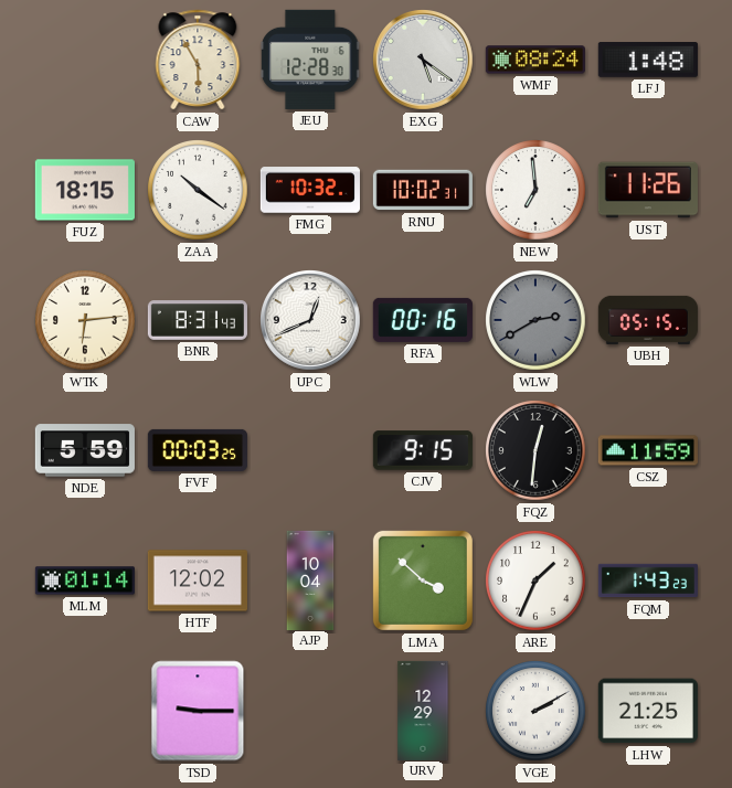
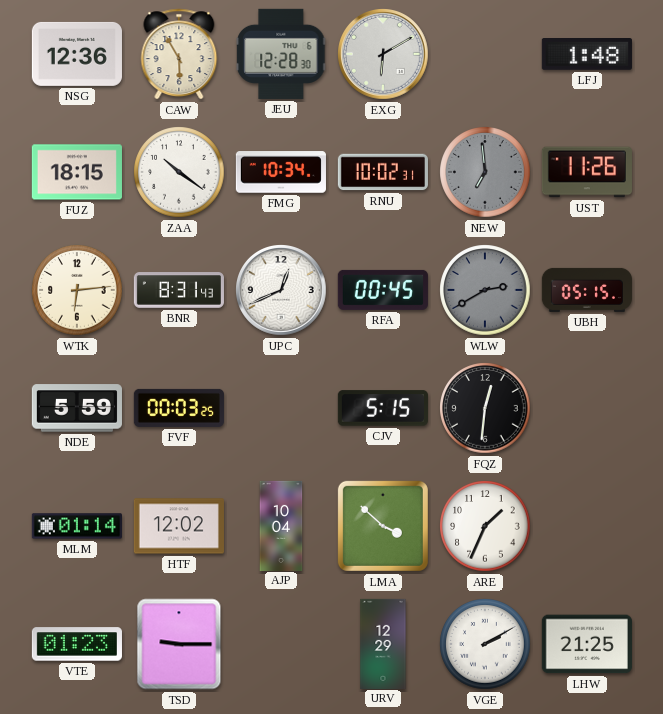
NSG: none -> 12:36
EXG: 5:21 -> 6:10
WMF: 08:24 -> none
FMG: 10:32 -> 10:34
NEW dial: white -> grey
RFA: 00:16 -> 00:45
CJV: 9:15 -> 5:15
CSZ: 11:59 -> none
FQM: 1:43 -> none
VTE: none -> 01:23
